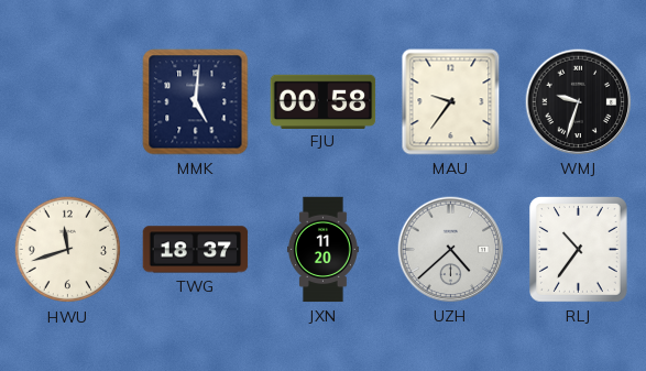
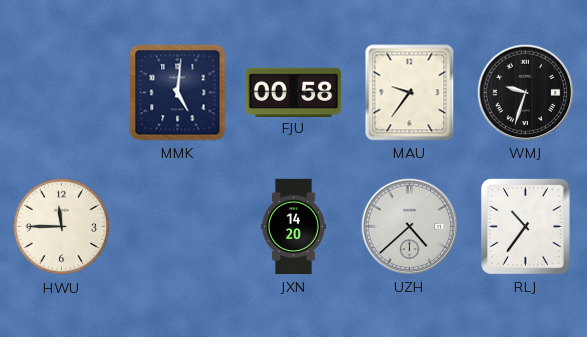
HWU: 11:42 -> 11:45
TWG: 18:37 -> none
JXN: 11:20 -> 14:20
